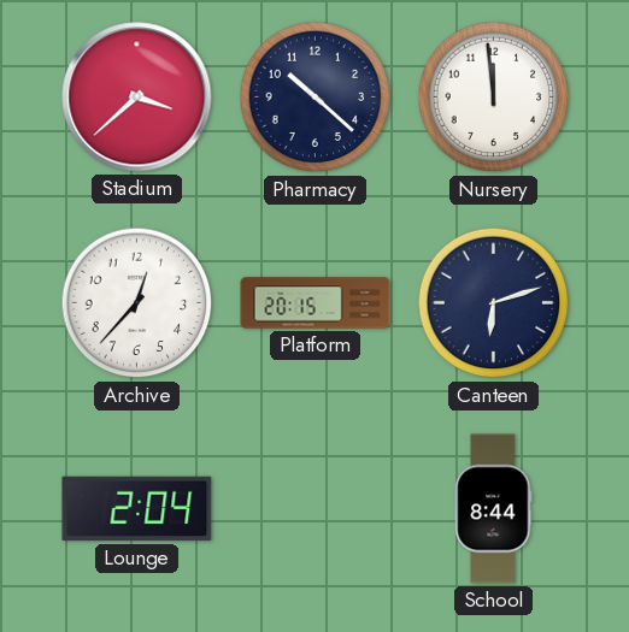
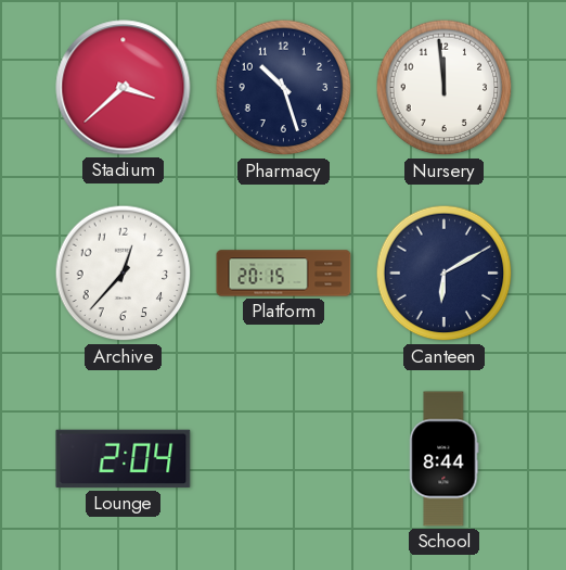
Pharmacy: 10:22 -> 10:27
Canteen: 6:12 -> 6:10
